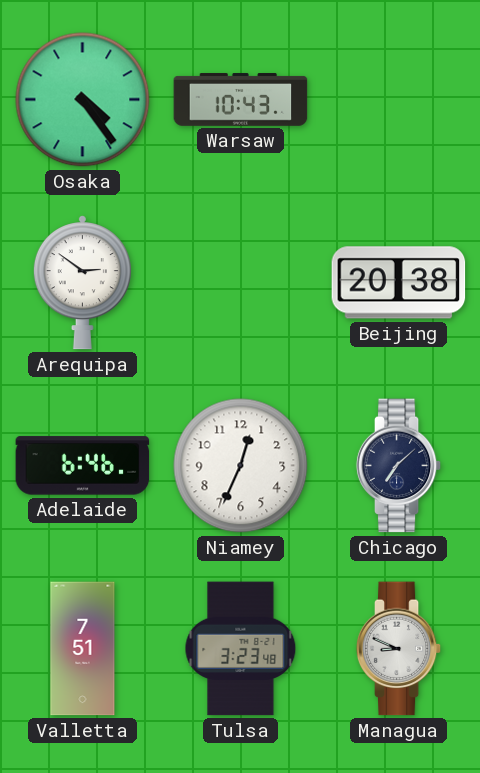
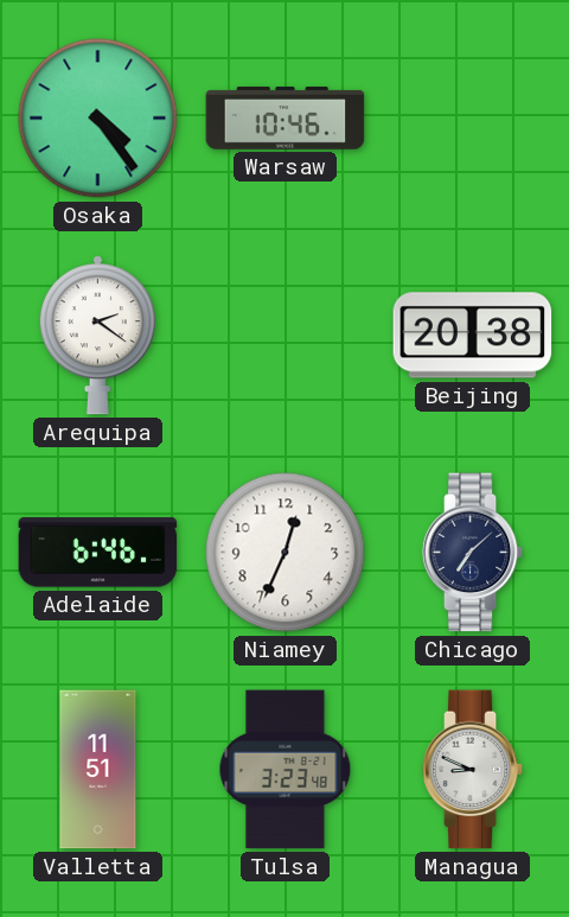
Warsaw: 10:43 -> 10:46
Arequipa: 2:51 -> 2:21
Valletta: 7:51 -> 11:51
